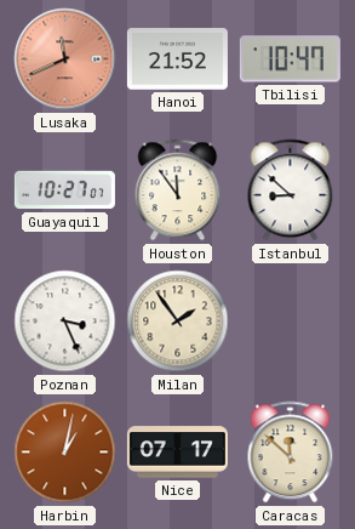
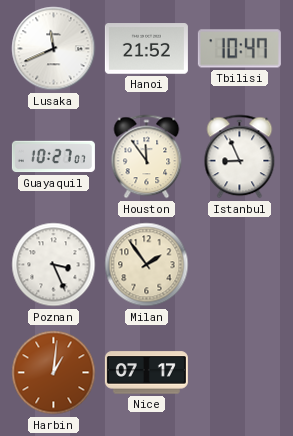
Lusaka dial: salmon -> white
Istanbul: 8:52 -> 8:56
Harbin: 1:02 -> 1:01
Caracas: 11:52 -> none
